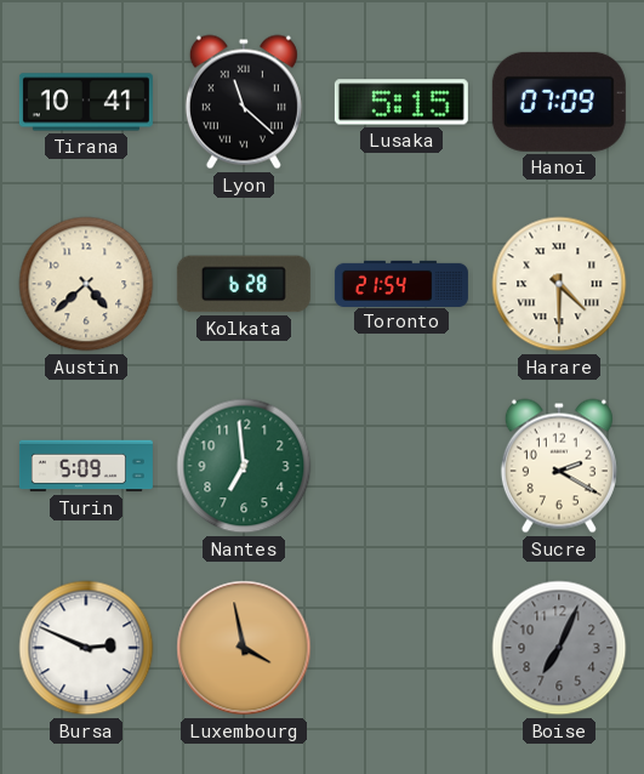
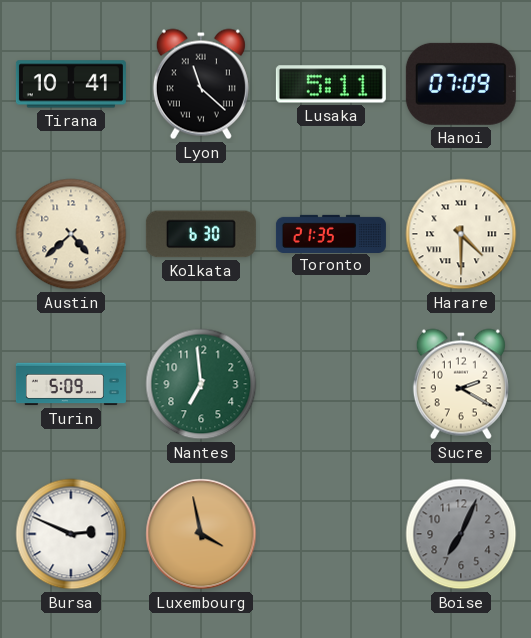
Lusaka: 5:15 -> 5:11
Kolkata: 6:28 -> 6:30
Toronto: 21:54 -> 21:35
